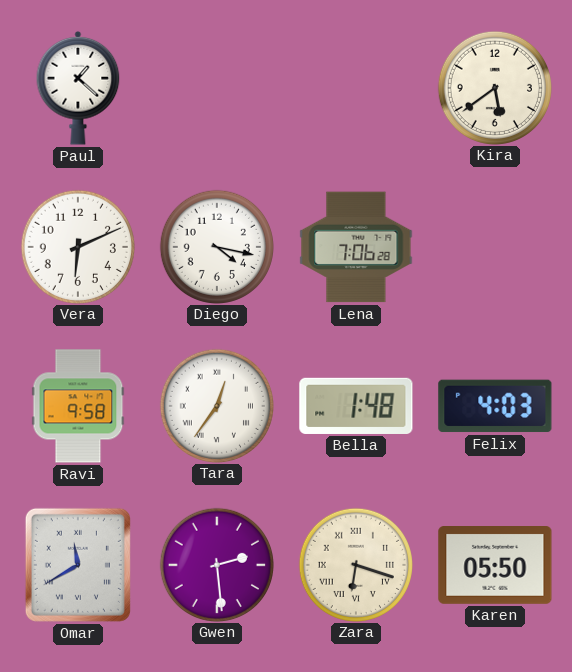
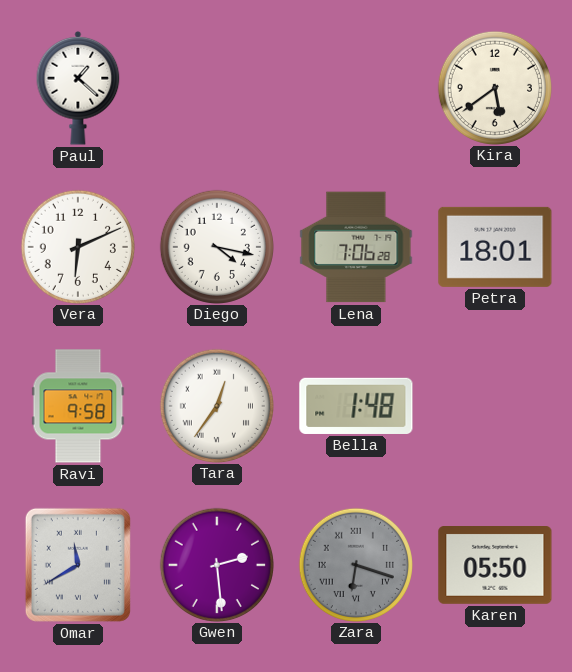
Petra: none -> 18:01
Felix: 4:03 -> none
Zara dial: cream -> grey
